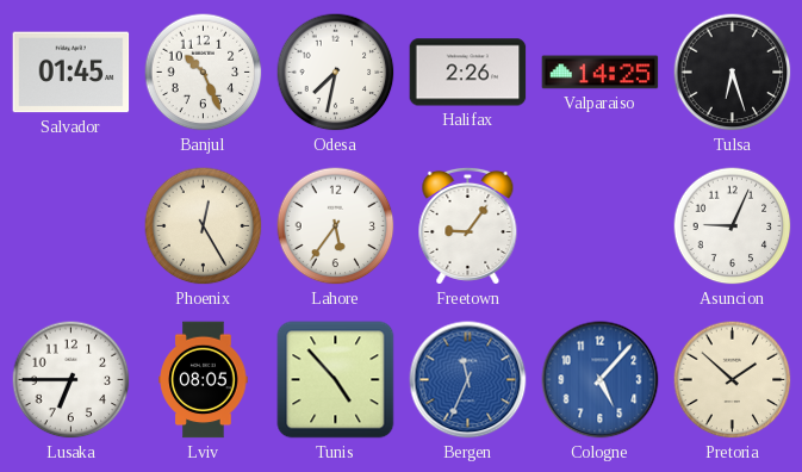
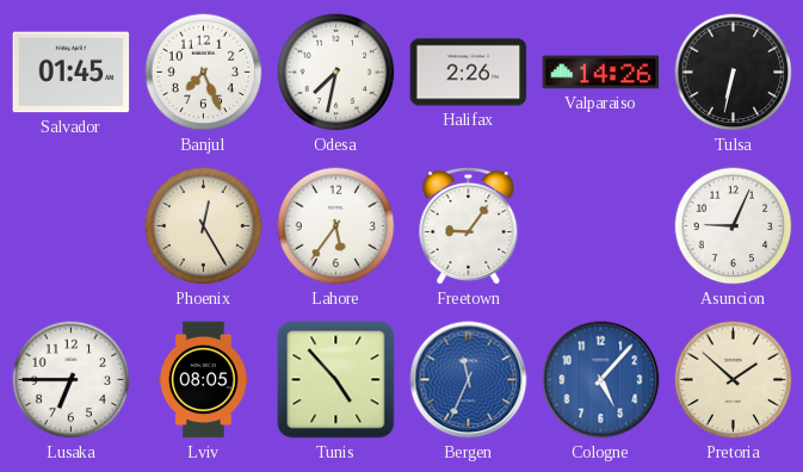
Banjul: 10:26 -> 7:26
Valparaiso: 14:25 -> 14:26
Tulsa: 6:27 -> 6:32
